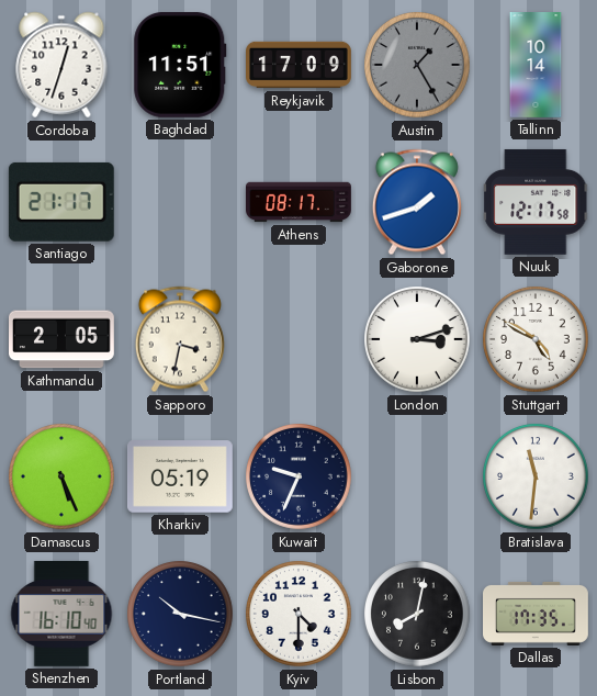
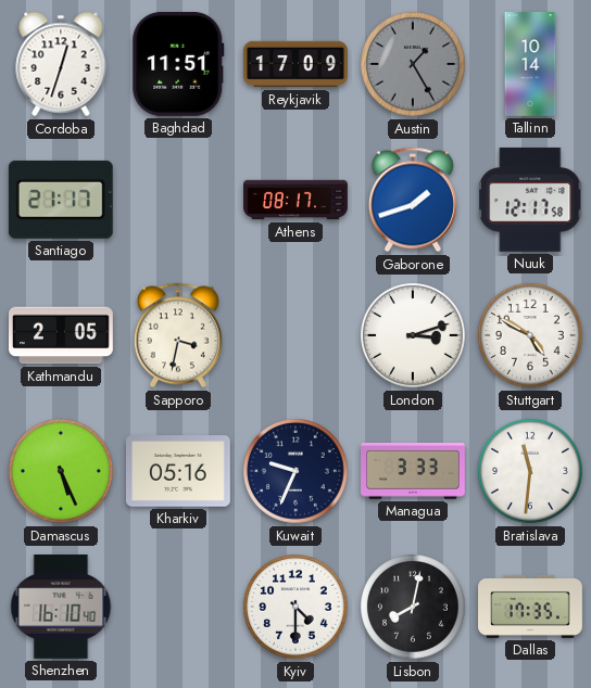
Kharkiv: 05:19 -> 05:16
Managua: none -> 3:33
Portland: 10:17 -> none
